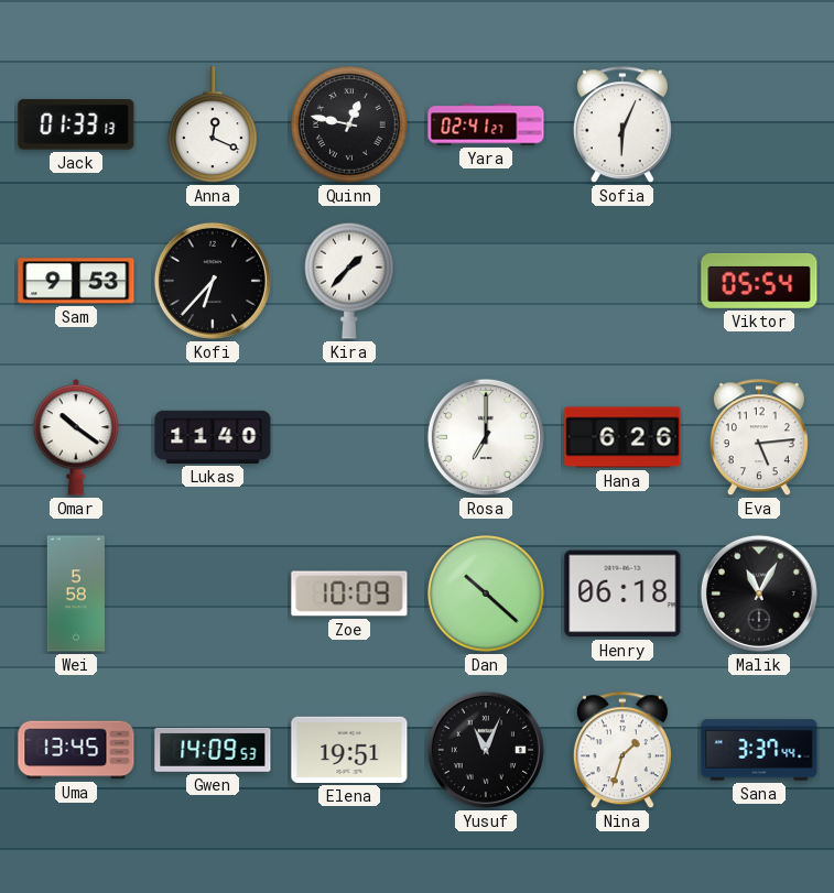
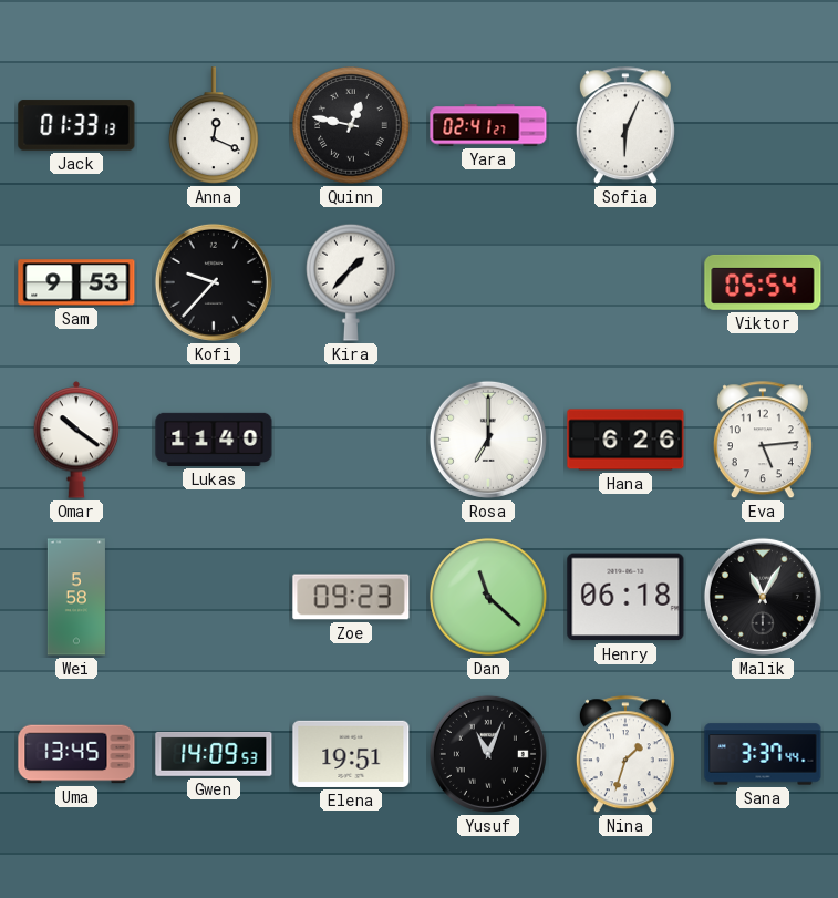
Kofi: 6:37 -> 9:37
Zoe: 10:09 -> 09:23
Dan: 10:22 -> 11:22
